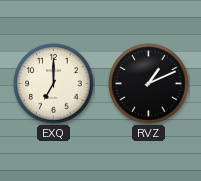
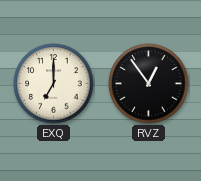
RVZ: 1:11 -> 12:54
